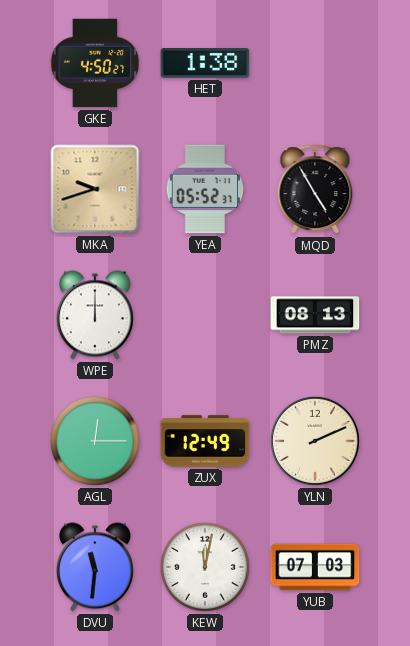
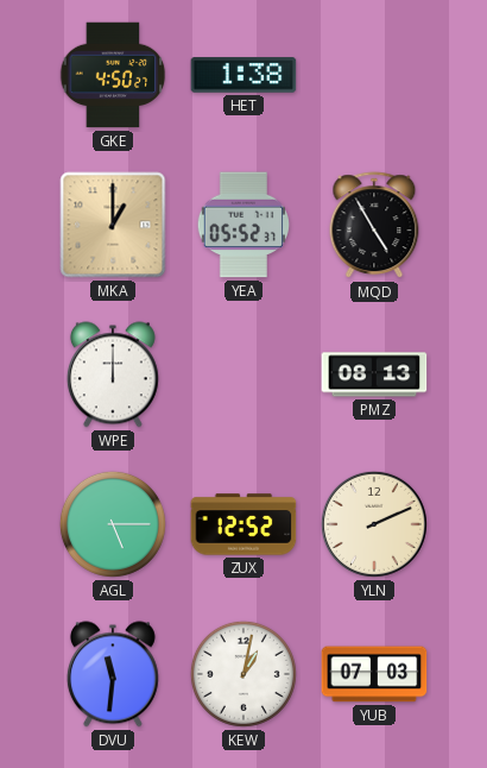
MKA: 9:42 -> 1:00
AGL: 12:15 -> 5:15
ZUX: 12:49 -> 12:52
KEW: 12:02 -> 1:02
